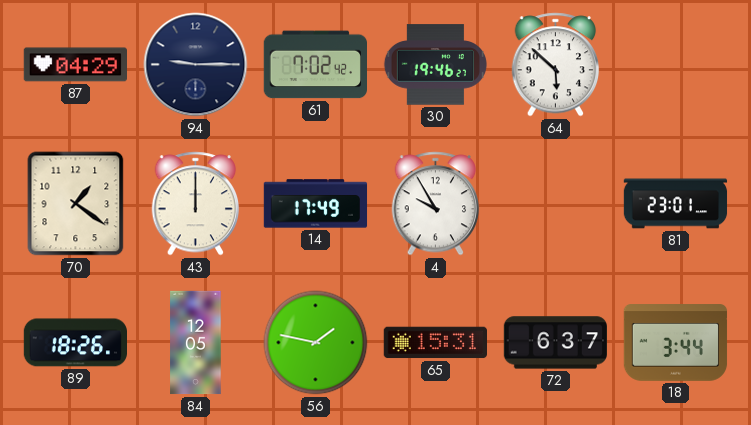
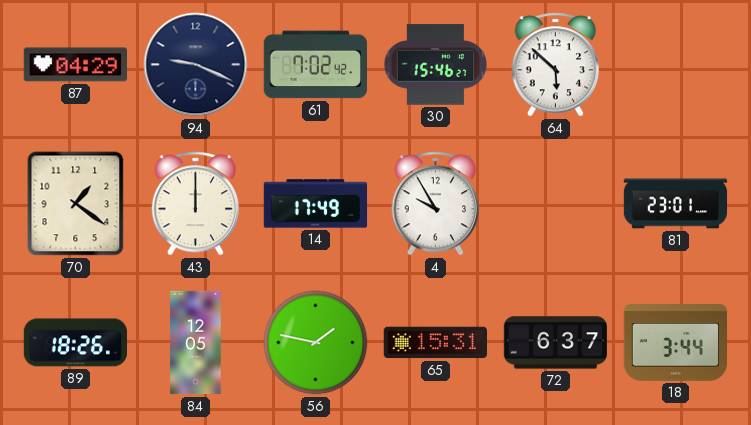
94: 9:15 -> 9:19
30: 19:46 -> 15:46
